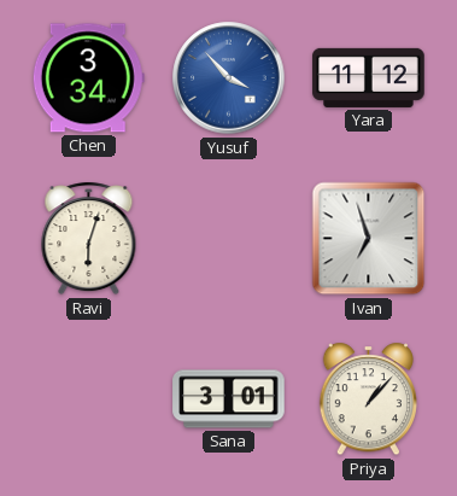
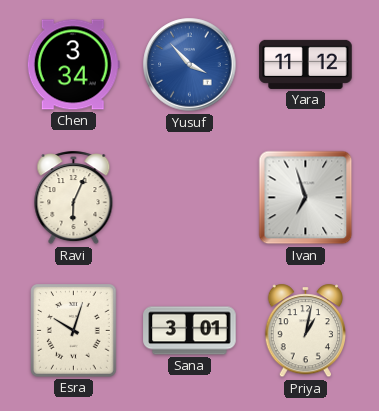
Ravi: 6:03 -> 6:04
Esra: none -> 10:03
Priya: 1:07 -> 1:02
